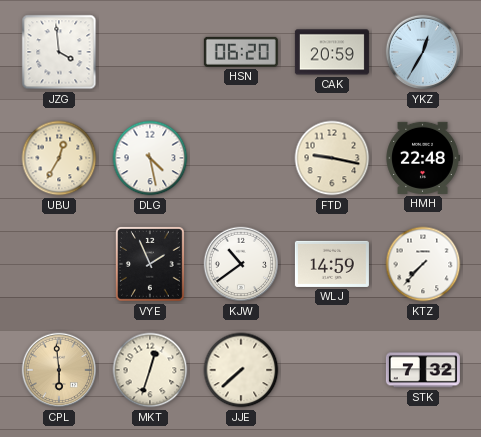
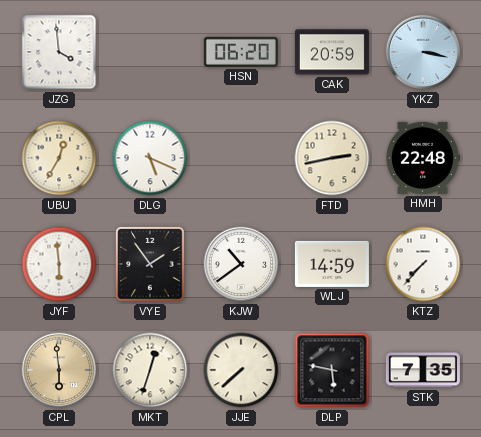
YKZ: 12:35 -> 3:17
DLG: 4:28 -> 5:19
FTD: 9:17 -> 2:43
JYF: none -> 5:59
VYE: 1:56 -> 1:54
DLP: none -> 5:47
STK: 7:32 -> 7:35
